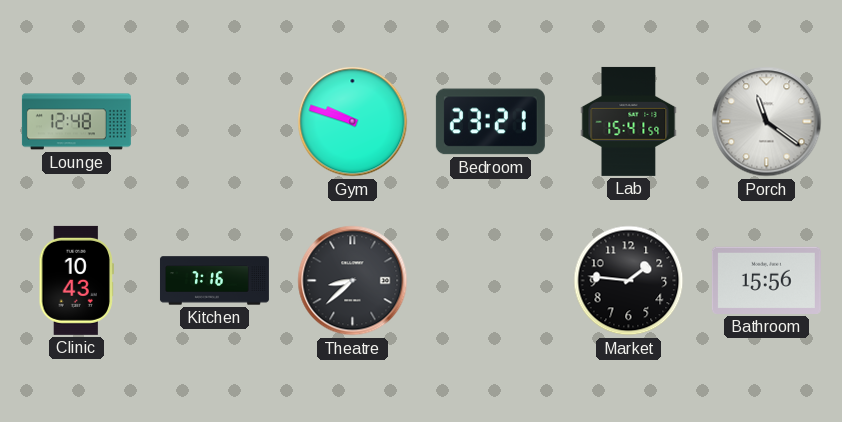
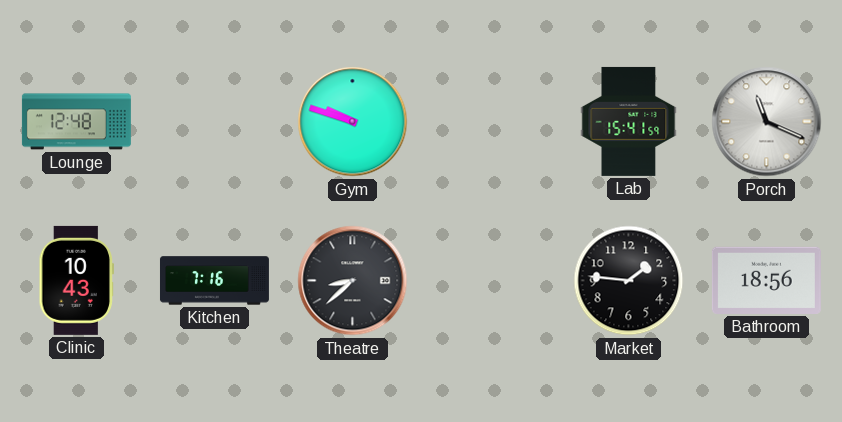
Bedroom: 23:21 -> none
Porch: 11:21 -> 11:19
Bathroom: 15:56 -> 18:56
